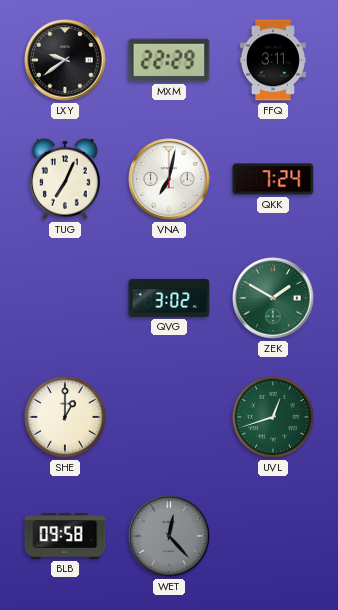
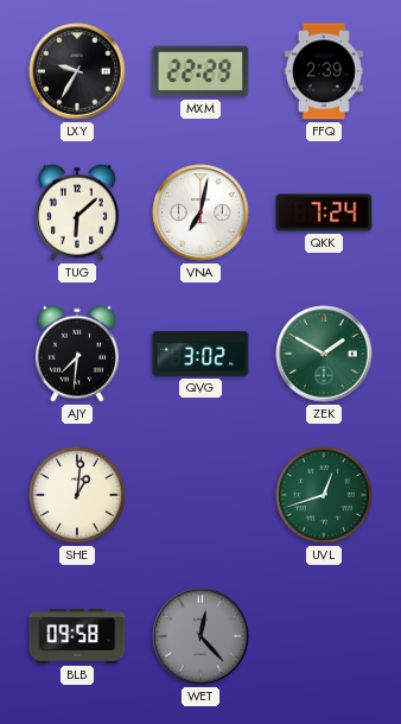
LXY: 9:39 -> 9:35
FFQ: 3:11 -> 2:39
TUG: 7:04 -> 6:08
AJY: none -> 7:31
SHE: 1:00 -> 1:01
